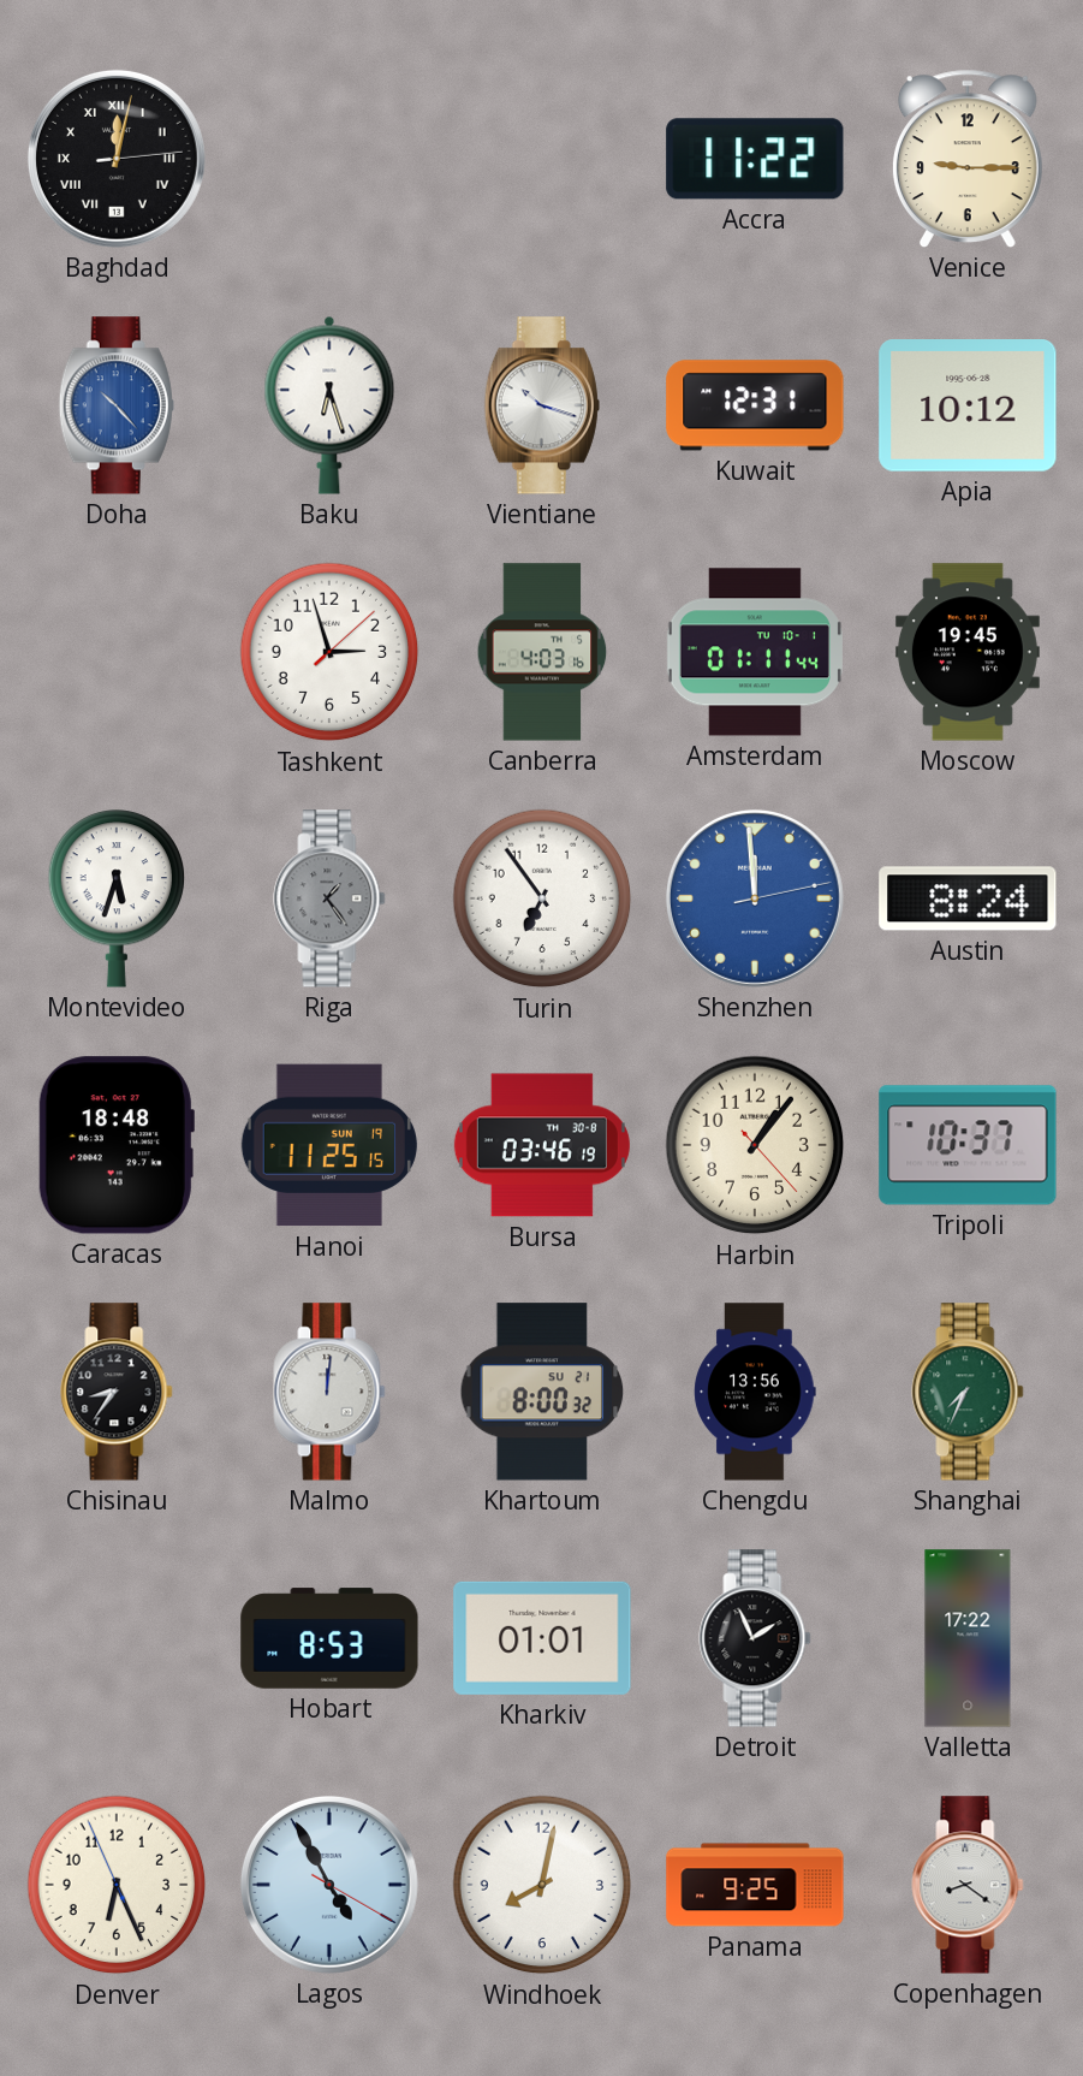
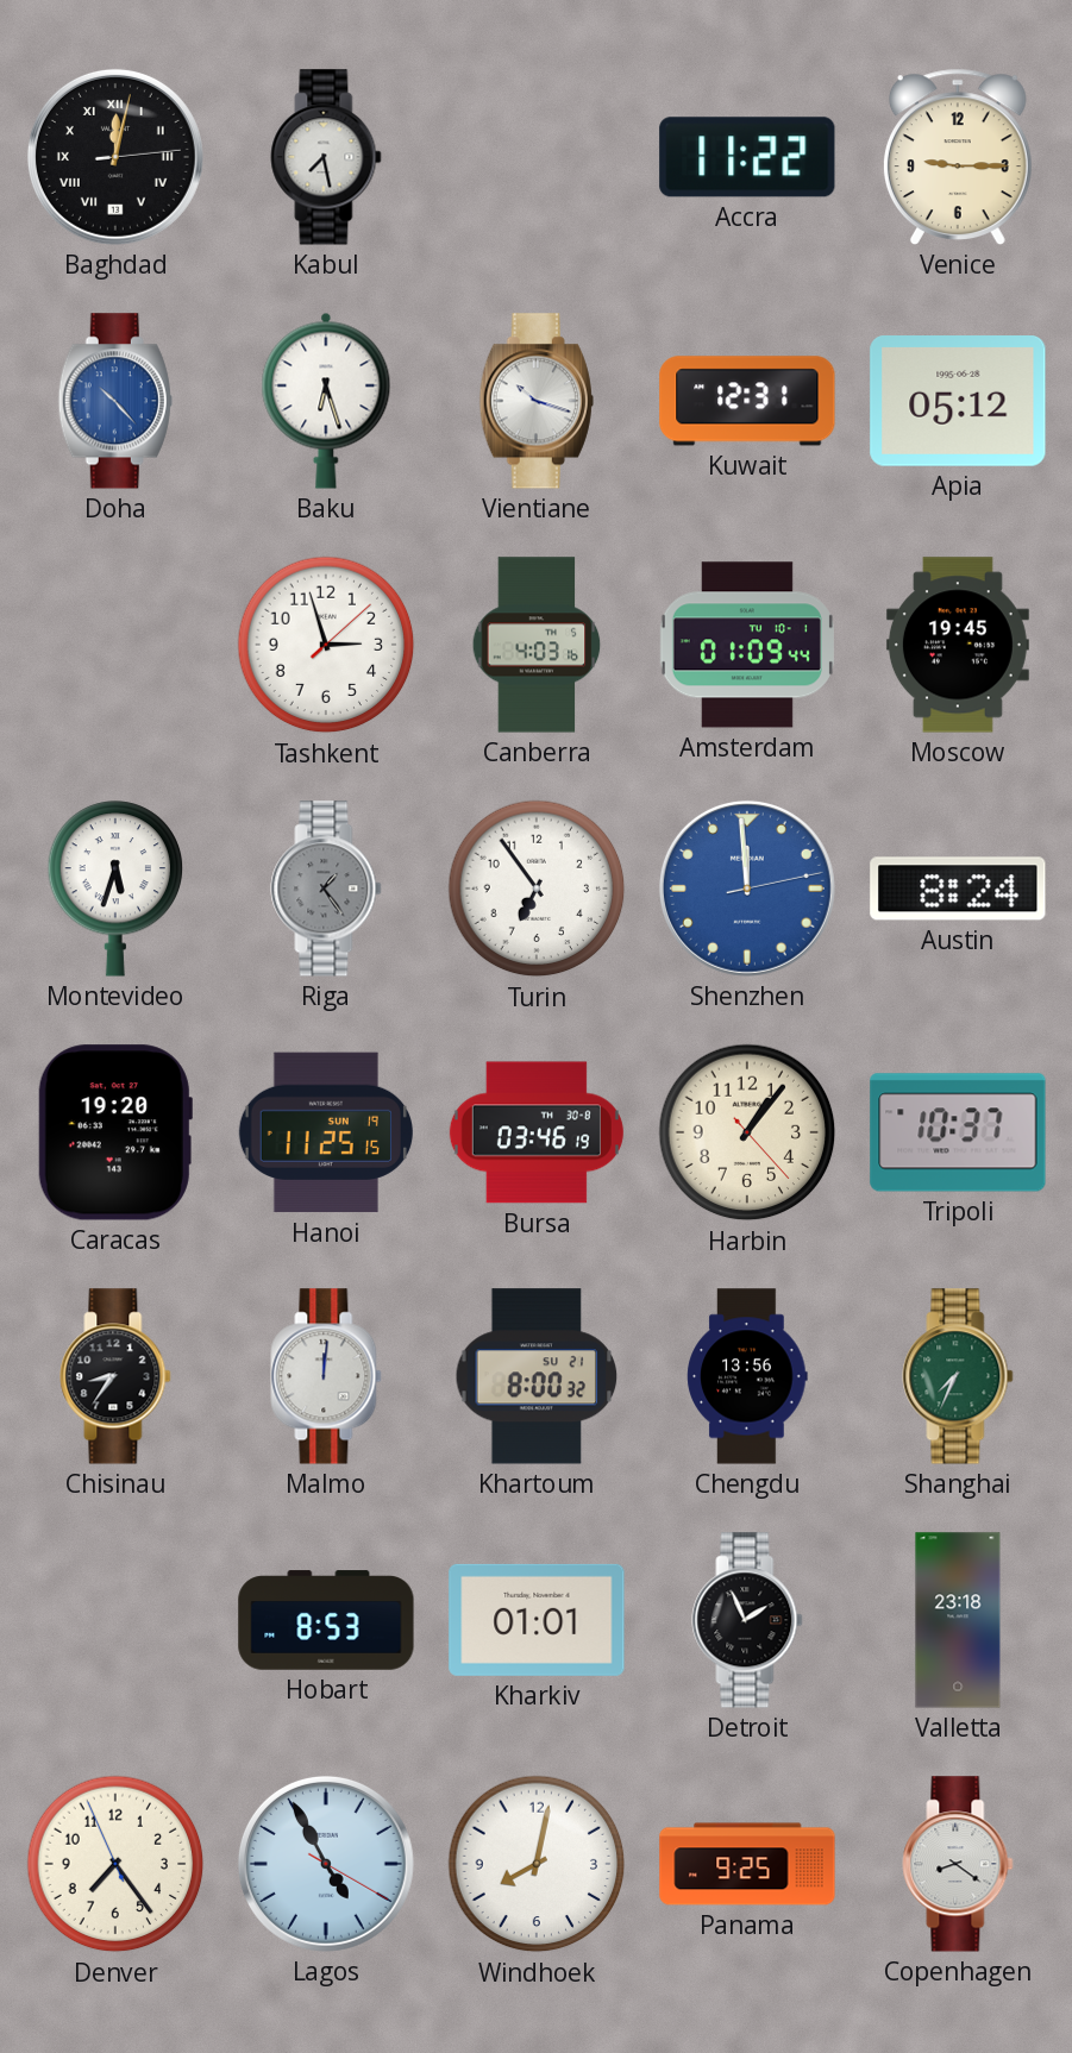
Kabul: none -> 7:28
Apia: 10:12 -> 05:12
Amsterdam: 01:11 -> 01:09
Caracas: 18:48 -> 19:20
Valletta: 17:22 -> 23:18
Denver: 6:25 -> 7:23
